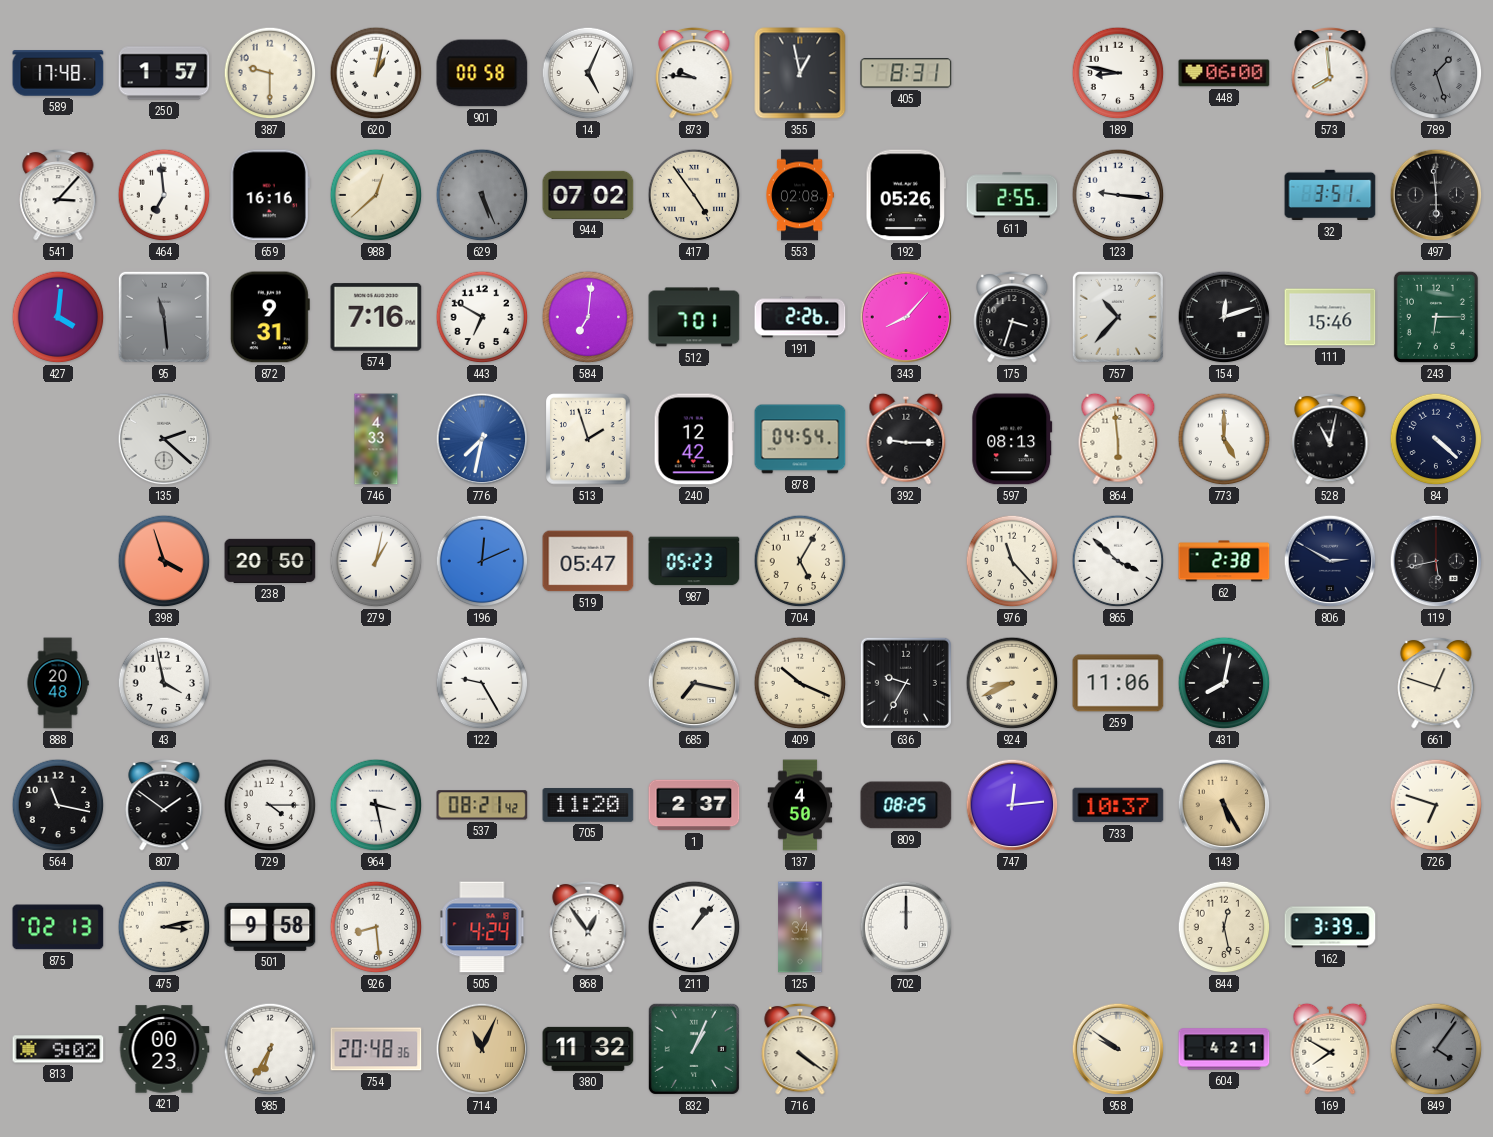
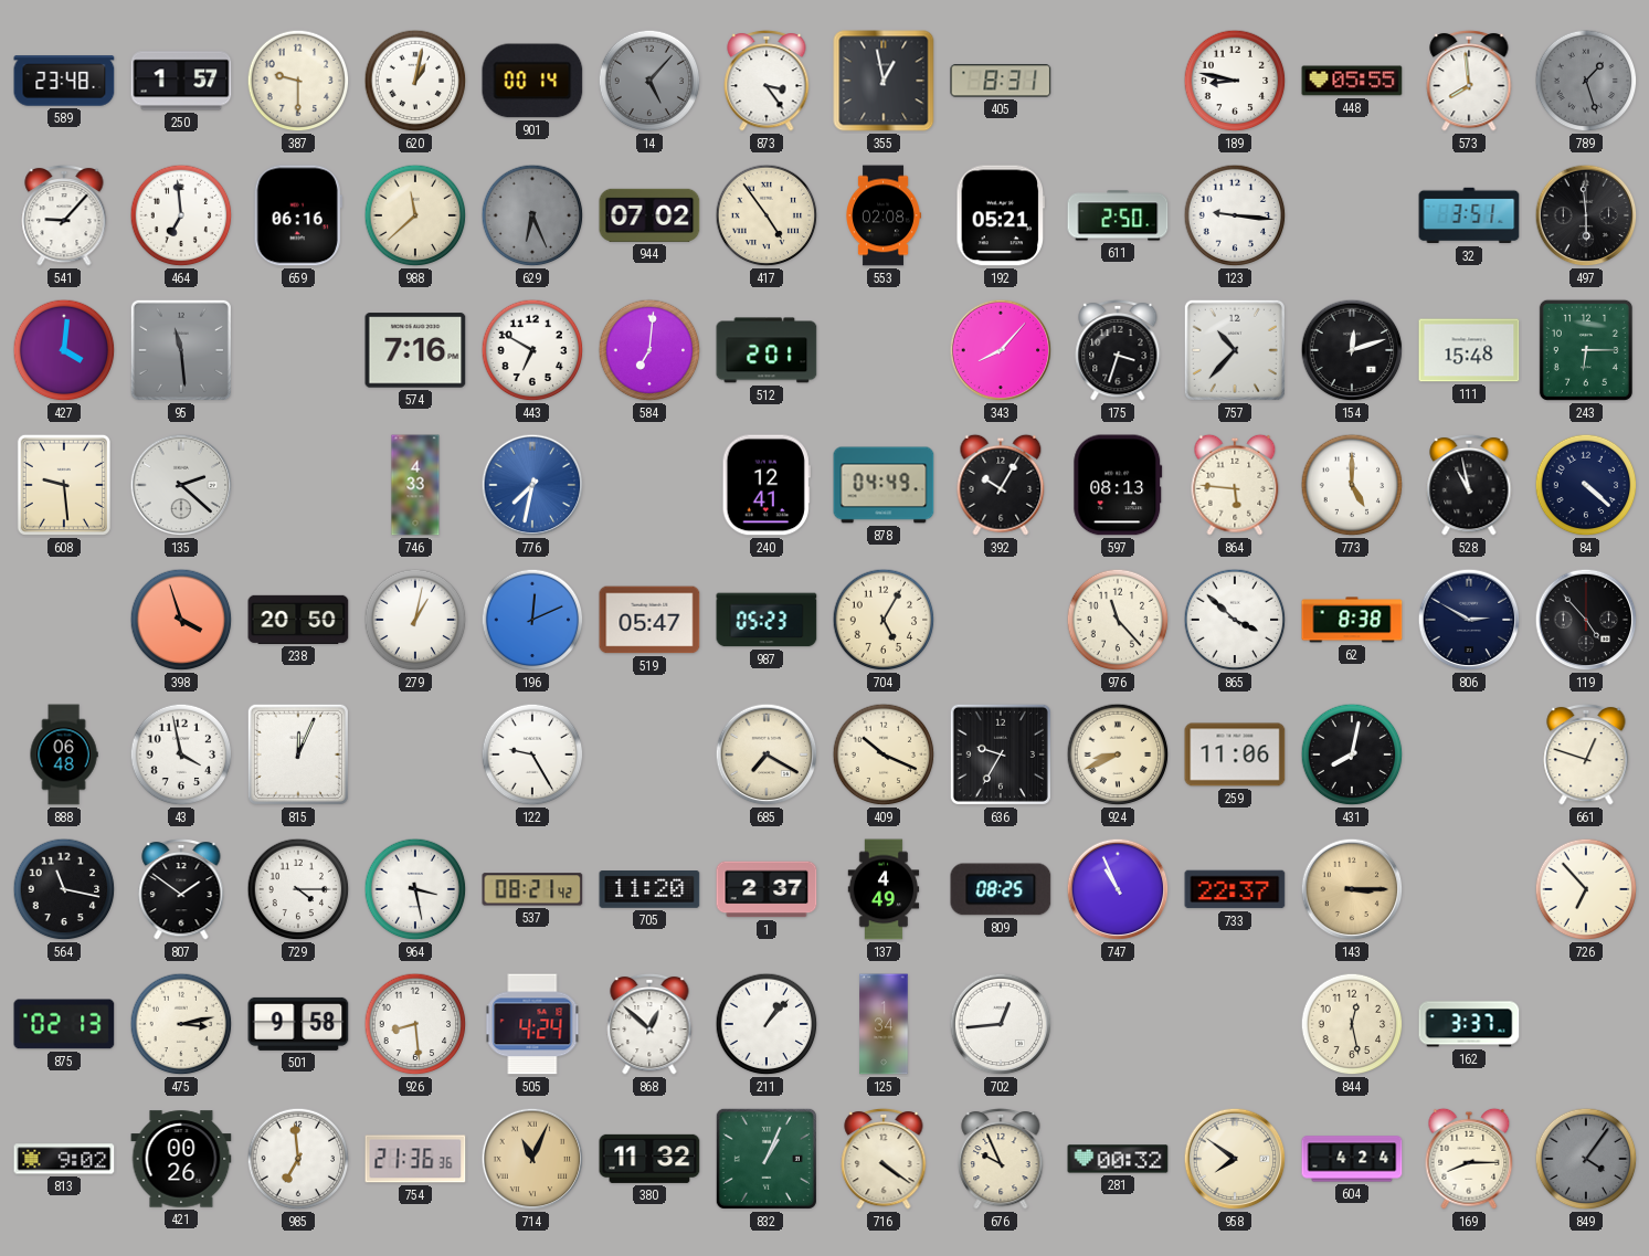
589: 17:48 -> 23:48
901: 00:58 -> 00:14
14: 5:04 -> 5:07
14 dial: white -> grey
873: 9:46 -> 3:24
448: 06:00 -> 05:55
541: 3:07 -> 9:07
659: 16:16 -> 06:16
988: 12:38 -> 11:38
629: 5:26 -> 6:26
192: 05:26 -> 05:21
611: 2:55 -> 2:50
872: 9:31 -> none
512: 7:01 -> 2:01
191: 2:26 -> none
111: 15:46 -> 15:48
608: none -> 9:29
513: 1:57 -> none
240: 12:42 -> 12:41
878: 04:54 -> 04:49
392: 9:15 -> 10:05
864: 5:59 -> 5:46
528: 11:02 -> 10:58
62: 2:38 -> 8:38
119: 5:43 -> 4:53
888: 20:48 -> 06:48
815: none -> 12:04
685: 7:17 -> 7:20
137: 4:50 -> 4:49
747: 12:14 -> 10:56
733: 10:37 -> 22:37
143: 5:25 -> 3:15
726: 6:48 -> 6:53
868: 12:54 -> 12:52
702: 12:00 -> 12:44
162: 3:39 -> 3:37
421: 00:23 -> 00:26
985: 6:35 -> 6:59
754: 20:48 -> 21:36
676: none -> 9:56
281: none -> 00:32
958: 9:51 -> 7:51
604: 4:21 -> 4:24
169: 7:50 -> 8:15
